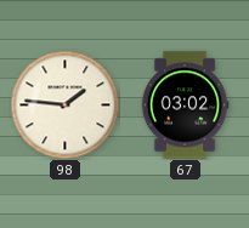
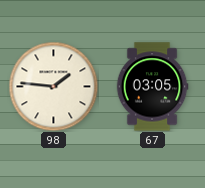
67: 03:02 -> 03:05
